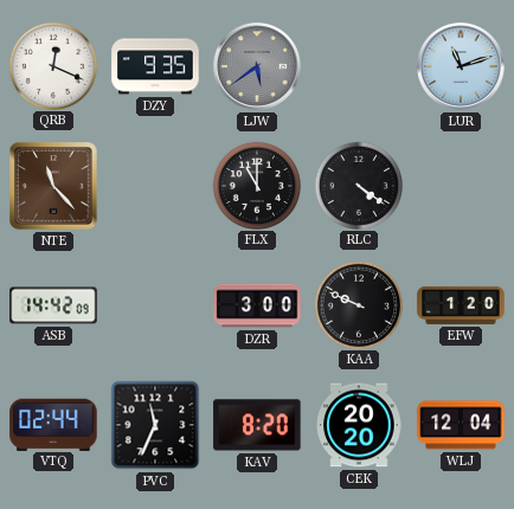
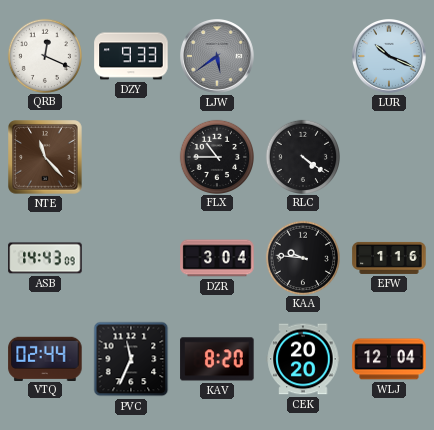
DZY: 9:35 -> 9:33
LUR: 11:12 -> 10:19
FLX: 11:00 -> 10:45
ASB: 14:42 -> 14:43
DZR: 3:00 -> 3:04
KAA: 9:49 -> 9:46
EFW: 1:20 -> 1:16
